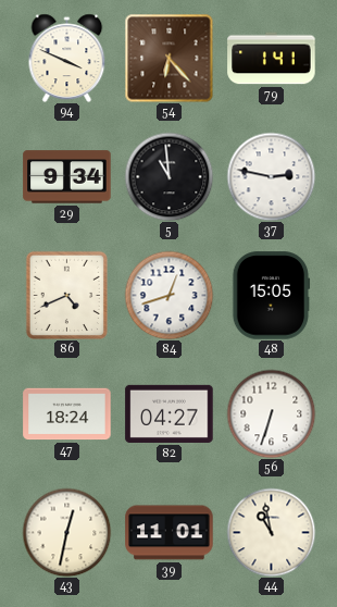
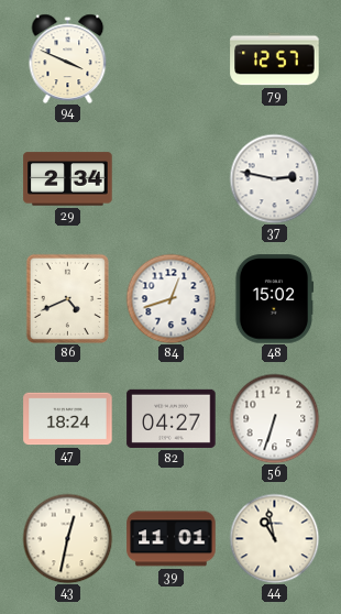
54: 6:23 -> none
79: 1:41 -> 12:57
29: 9:34 -> 2:34
5: 10:59 -> none
48: 15:05 -> 15:02
